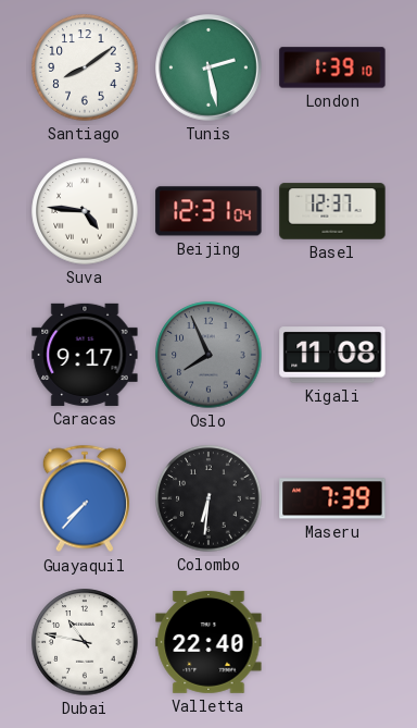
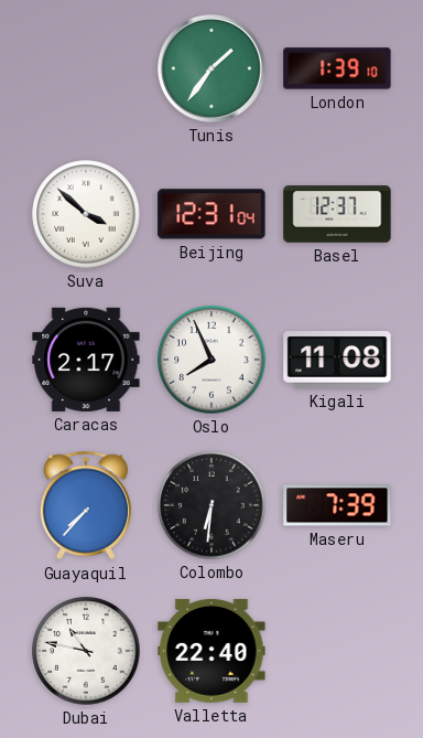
Santiago: 8:09 -> none
Tunis: 2:28 -> 1:36
Suva: 4:46 -> 3:52
Caracas: 9:17 -> 2:17
Oslo dial: grey -> white
